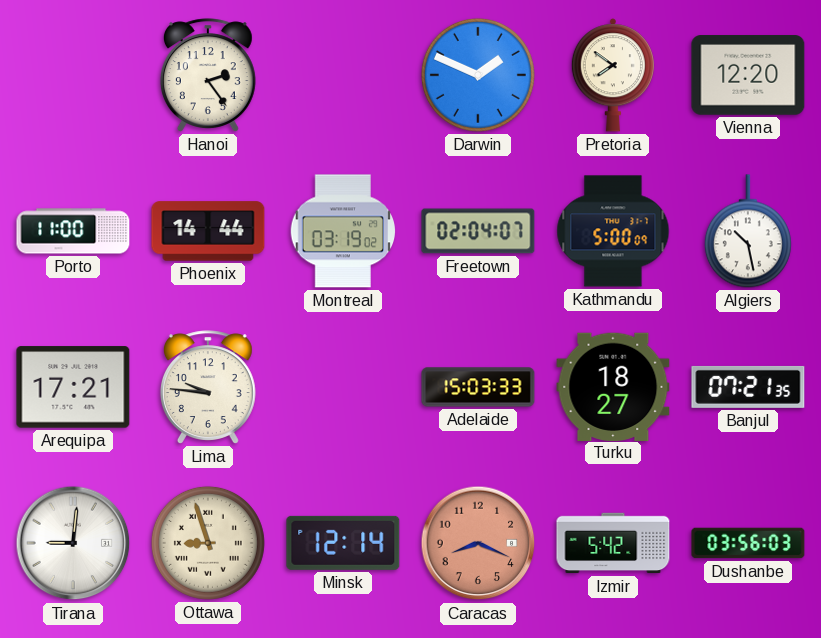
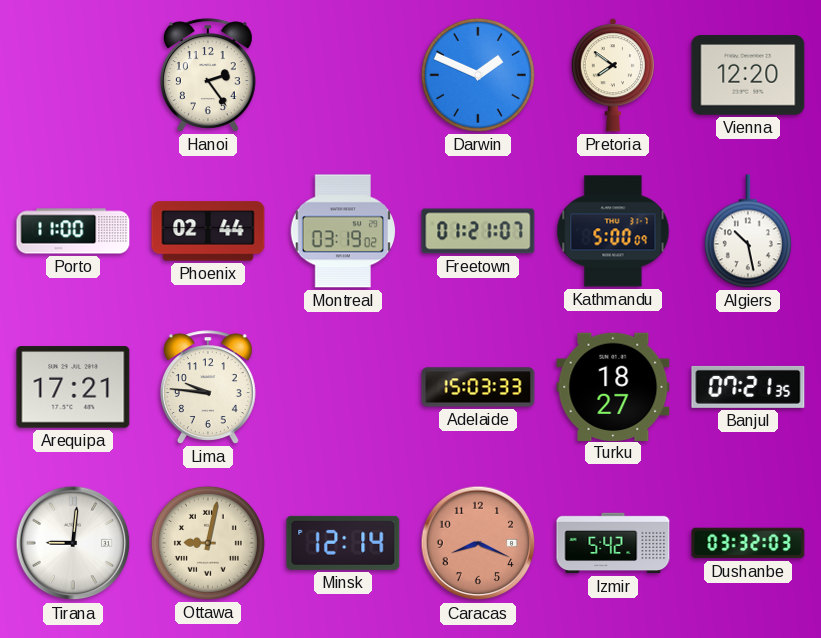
Phoenix: 14:44 -> 02:44
Freetown: 02:04 -> 01:21
Ottawa: 8:57 -> 9:02
Dushanbe: 03:56 -> 03:32
